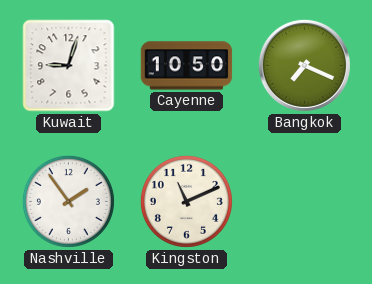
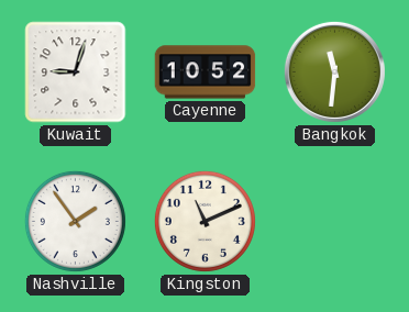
Cayenne: 10:50 -> 10:52
Bangkok: 7:19 -> 11:31
